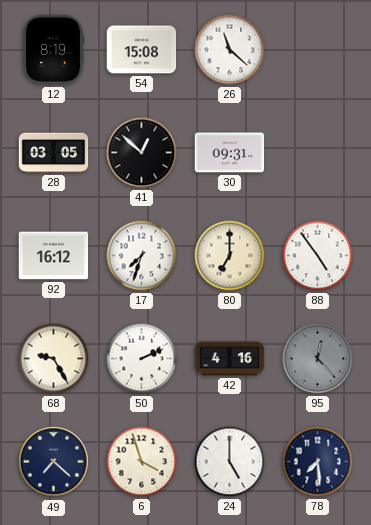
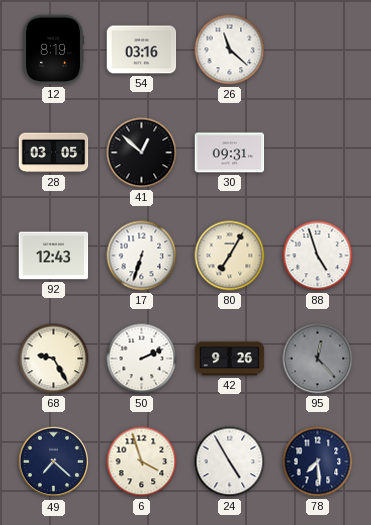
54: 15:08 -> 03:16
92: 16:12 -> 12:43
17: 7:33 -> 6:33
80: 7:00 -> 7:05
88: 4:54 -> 4:57
42: 4:16 -> 9:26
24: 5:00 -> 4:55
